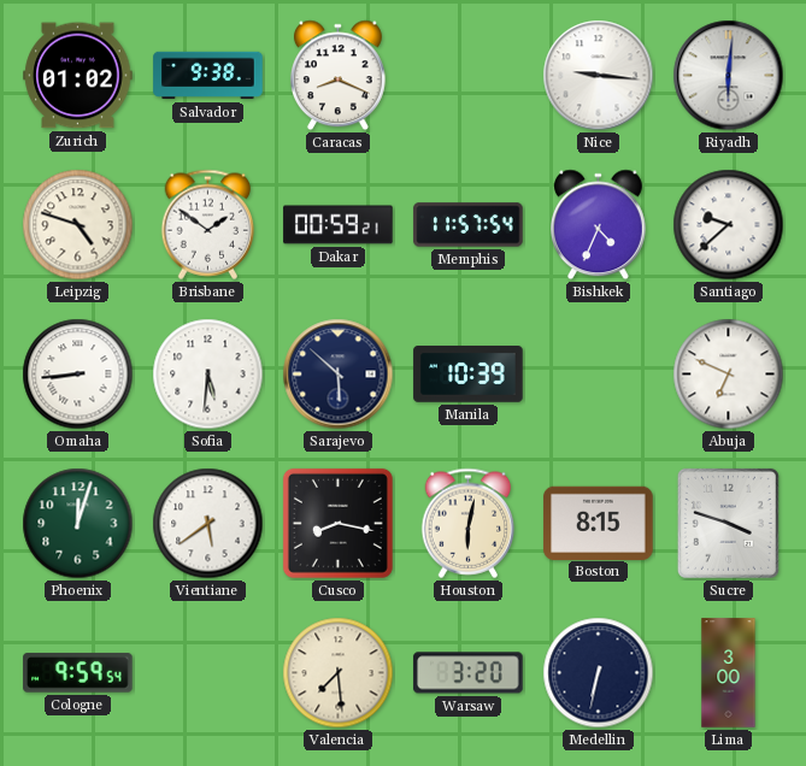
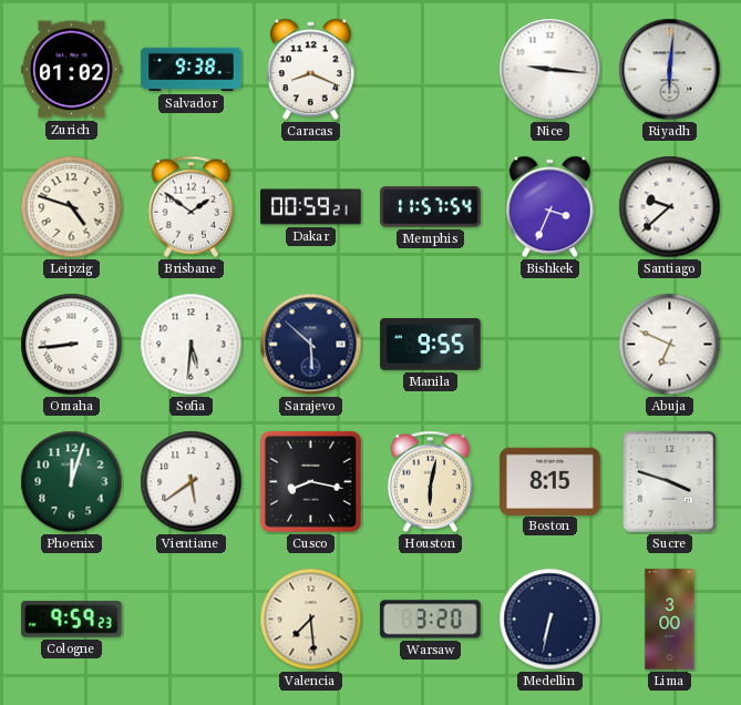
Bishkek: 4:34 -> 3:34
Manila: 10:39 -> 9:55
Cologne: 9:59:54 -> 9:59:23
